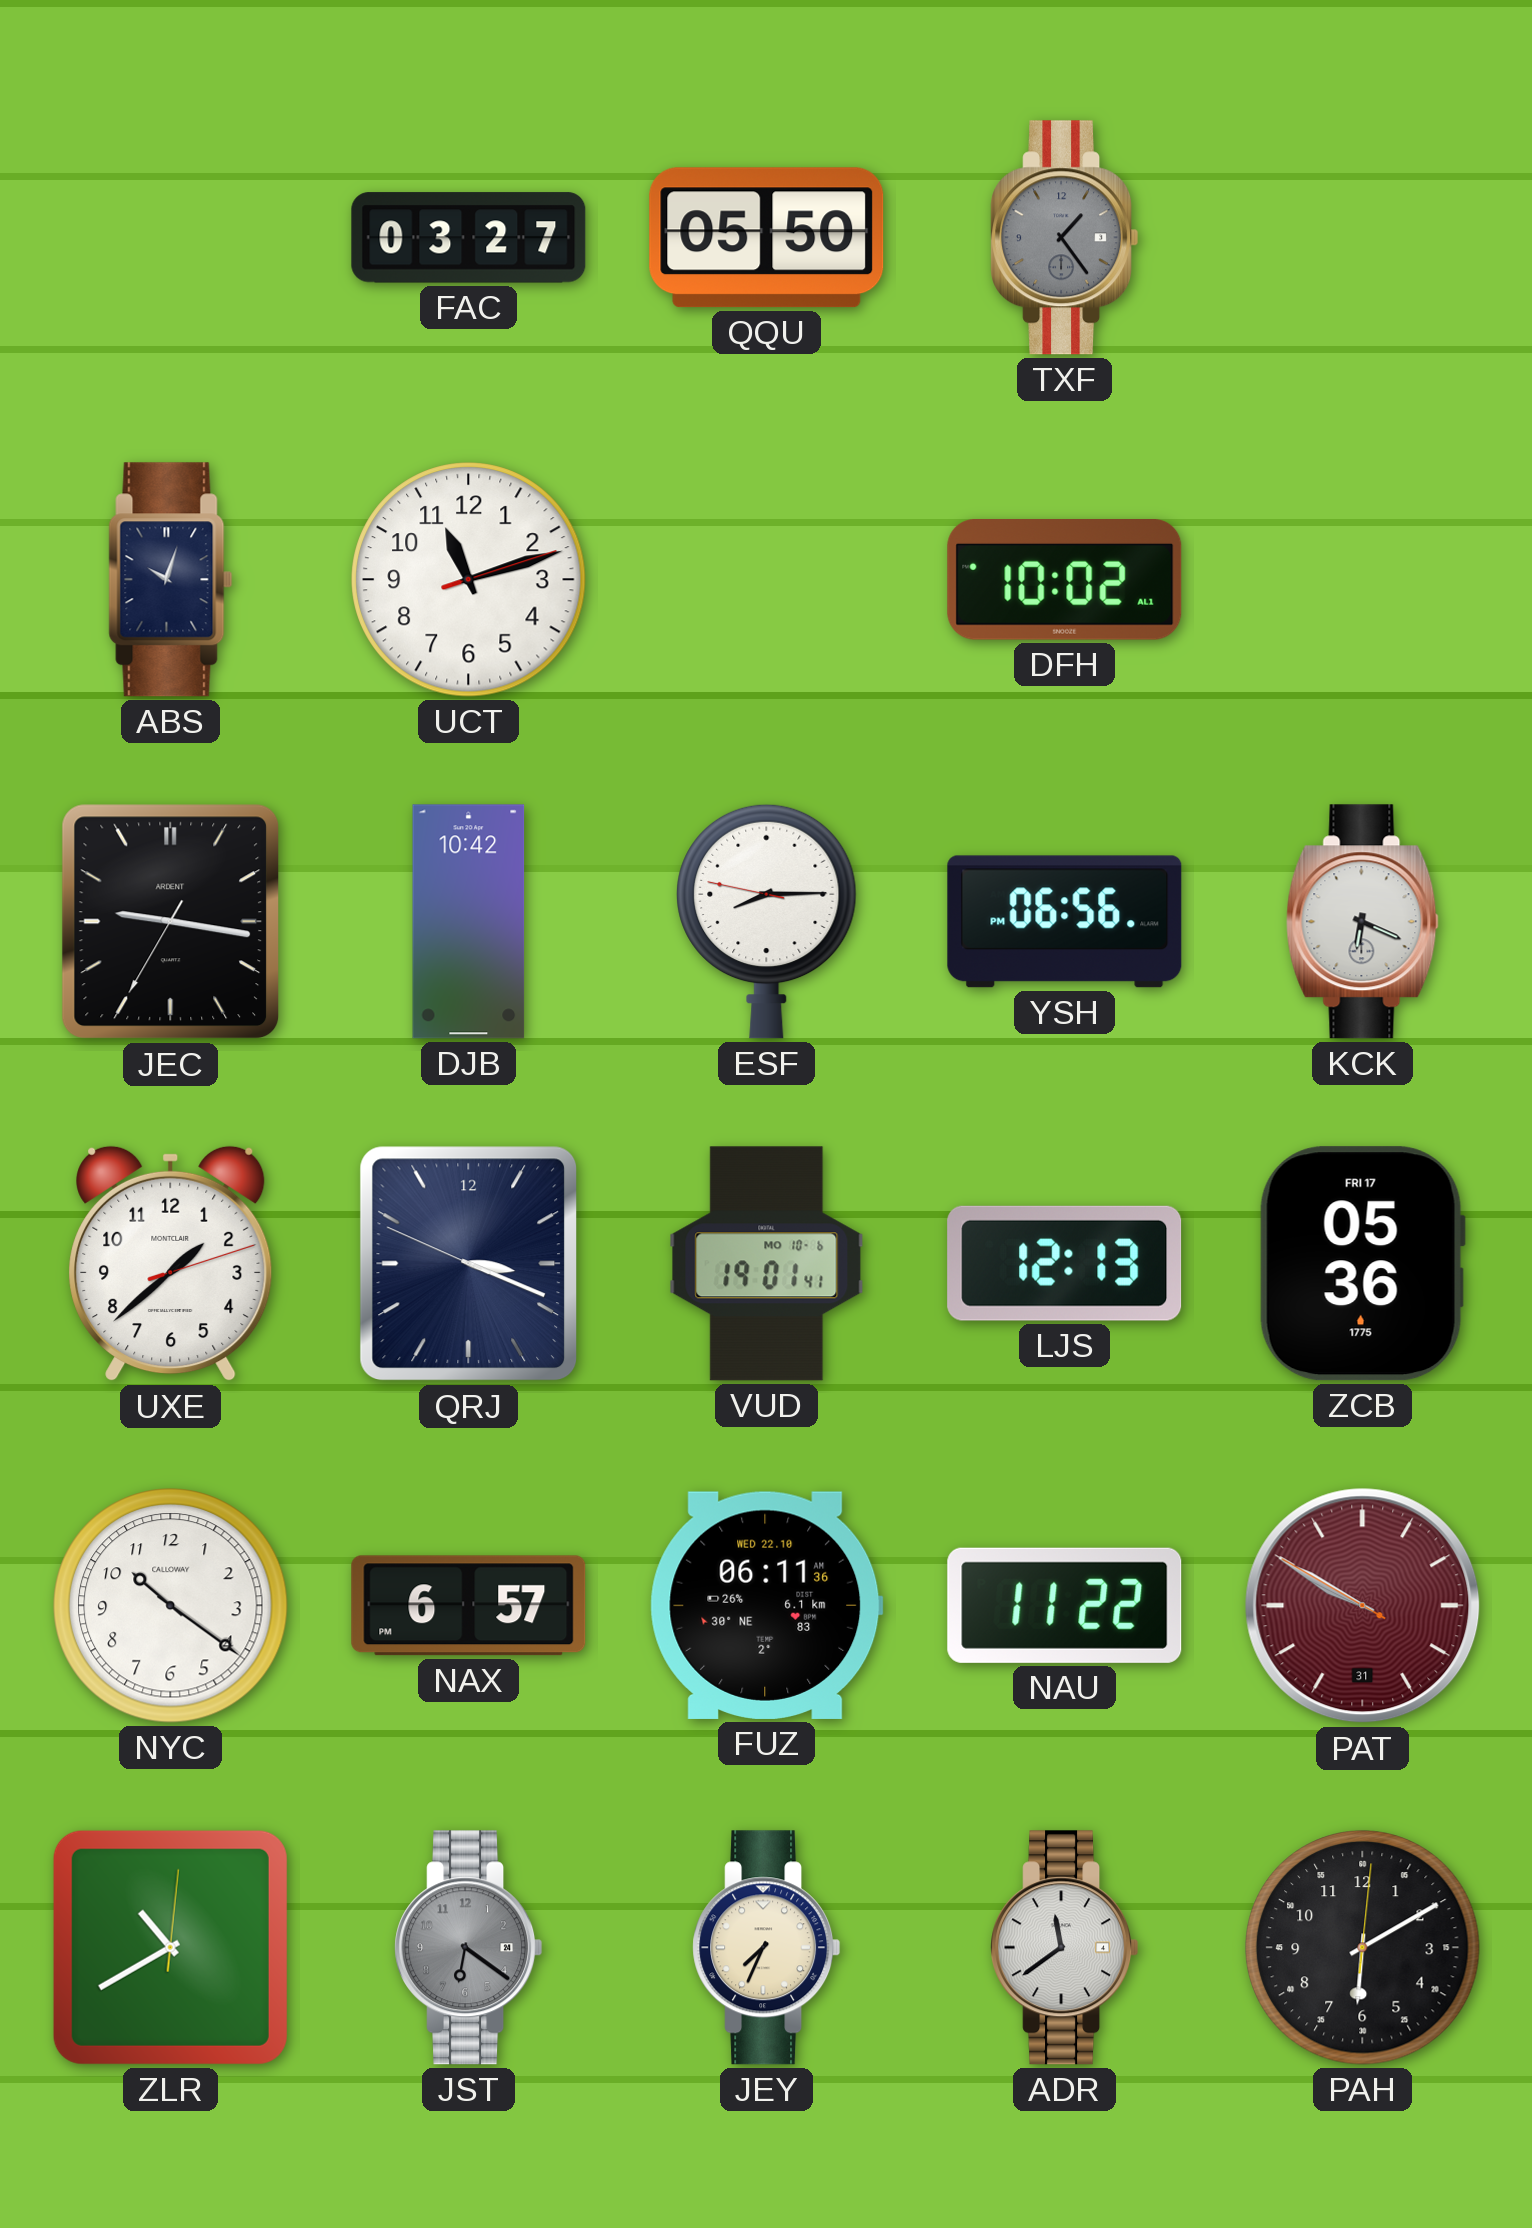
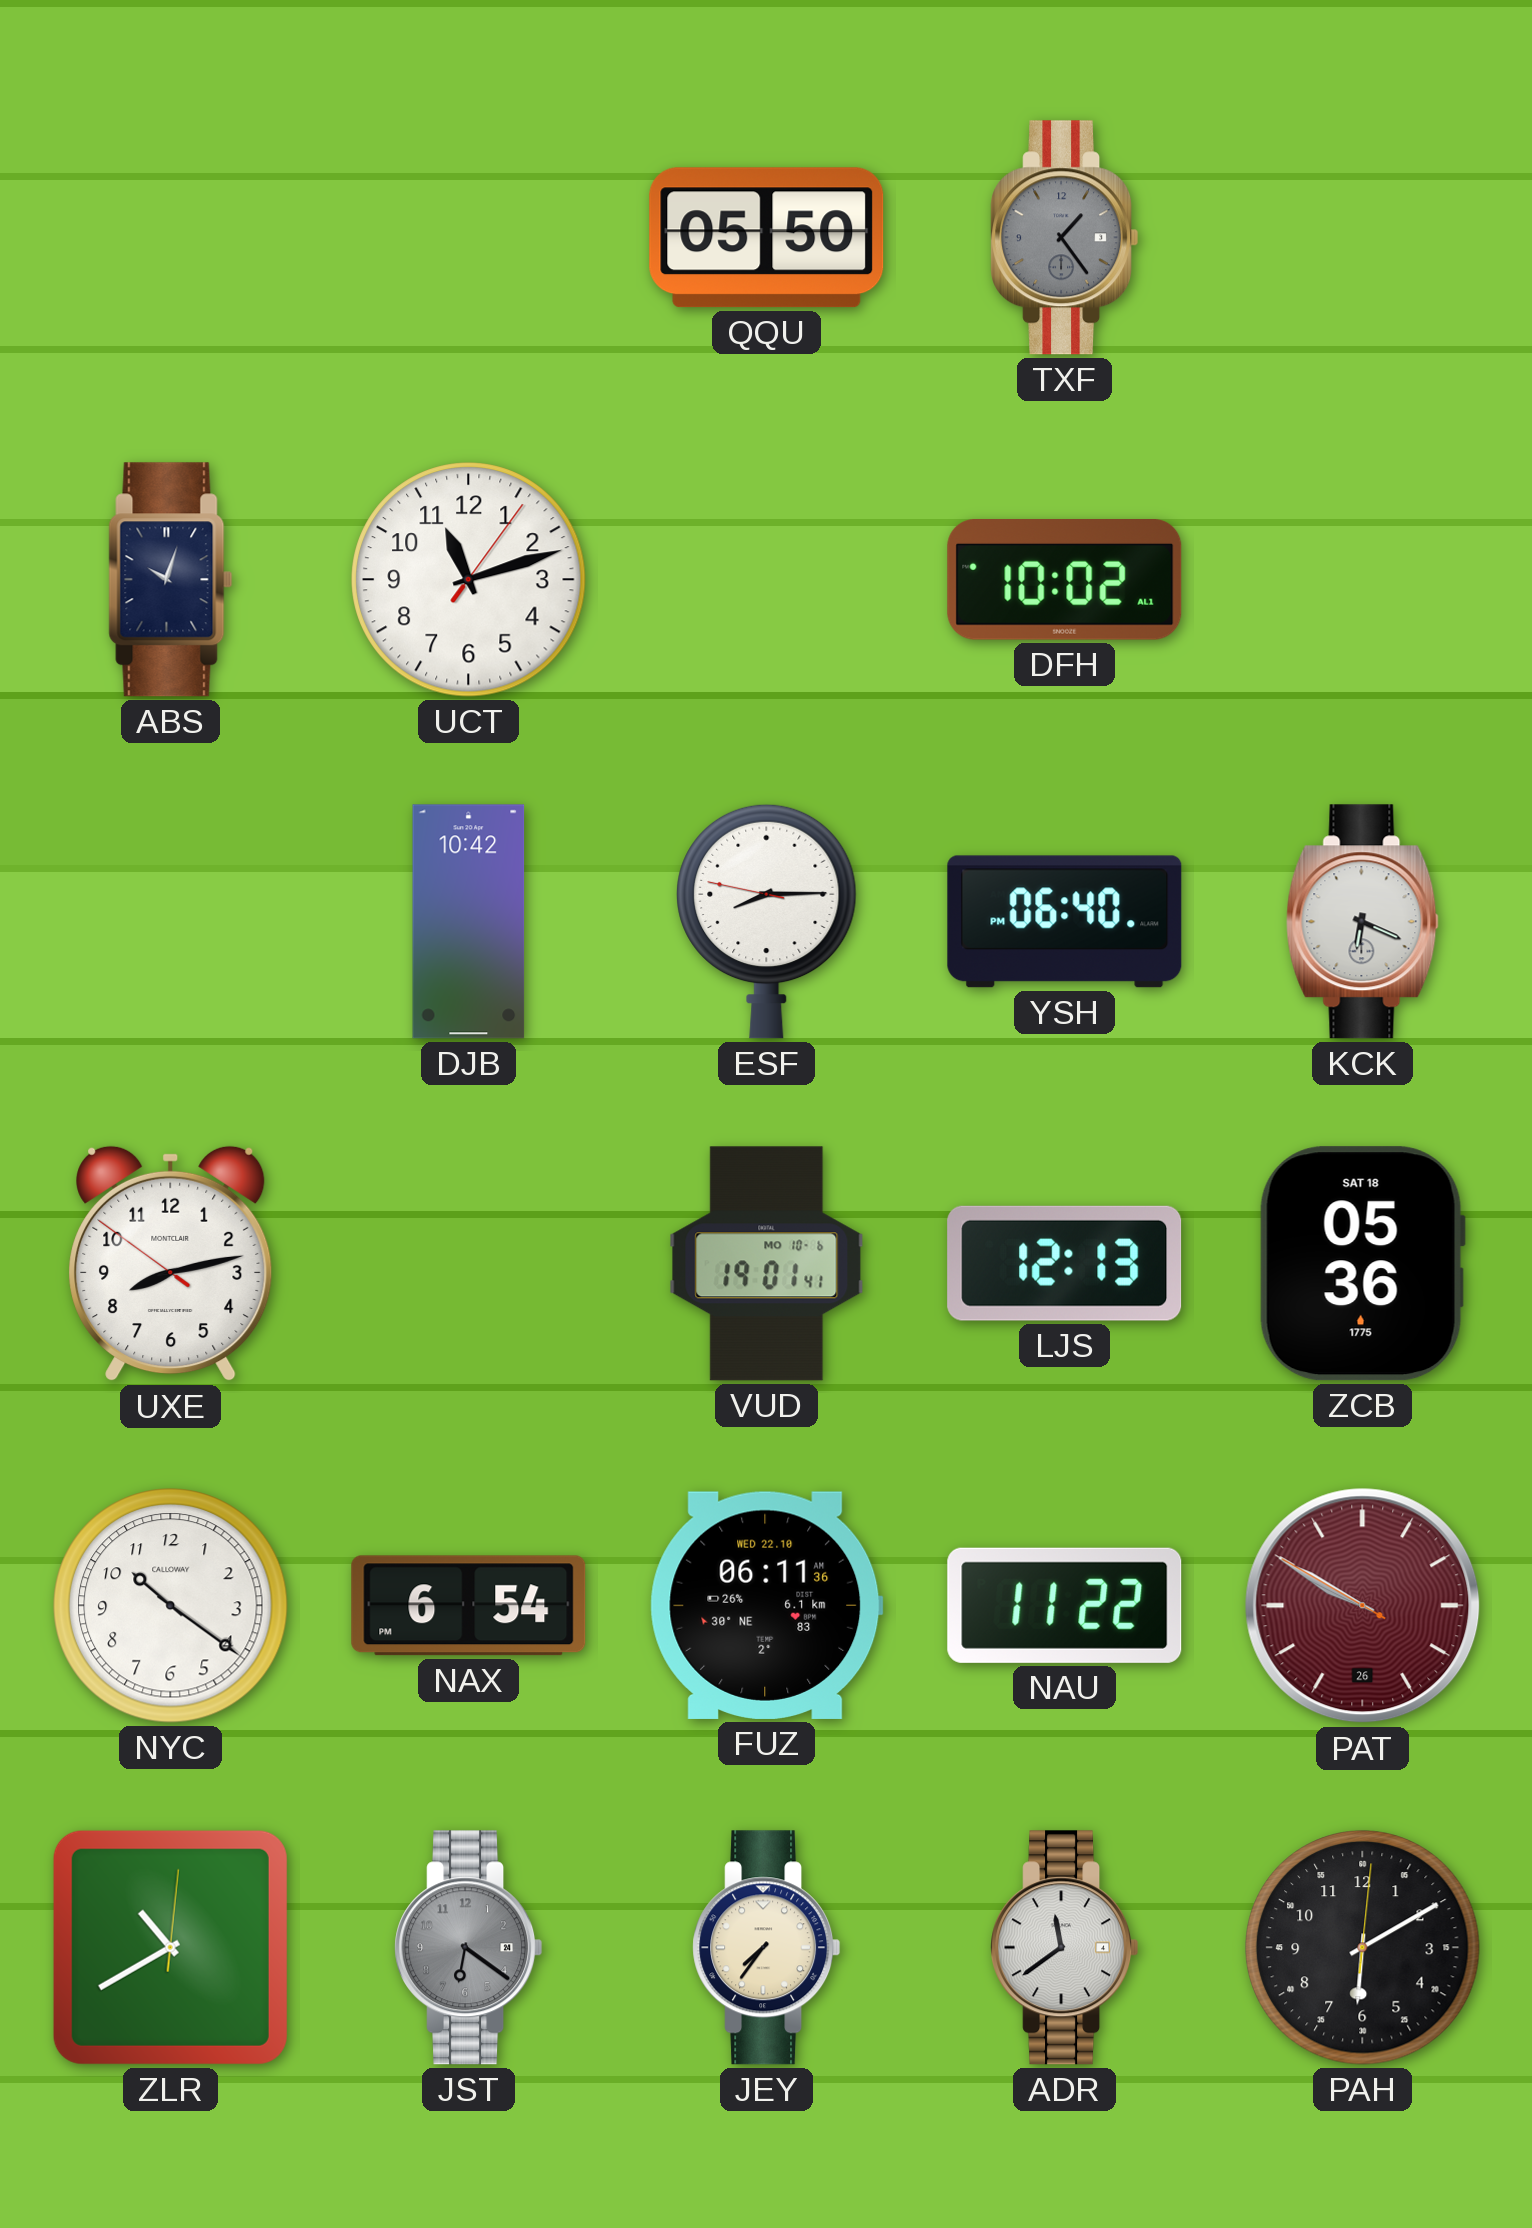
FAC: 03:27 -> none
UCT: 11:12:12 -> 11:12:06
JEC: 9:16 -> none
YSH: 06:56 -> 06:40
UXE: 1:38 -> 8:12
QRJ: 3:18 -> none
ZCB date: FRI 17 -> SAT 18
NAX: 6:57 -> 6:54
PAT date: 31 -> 26
JEY: 7:34 -> 7:36
